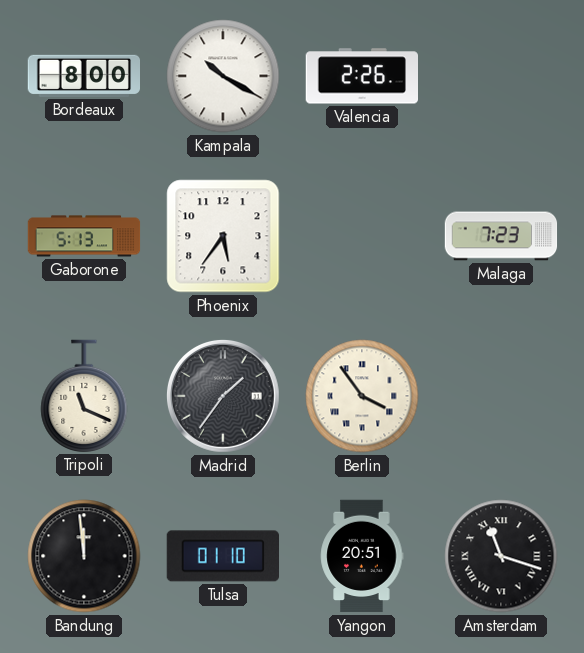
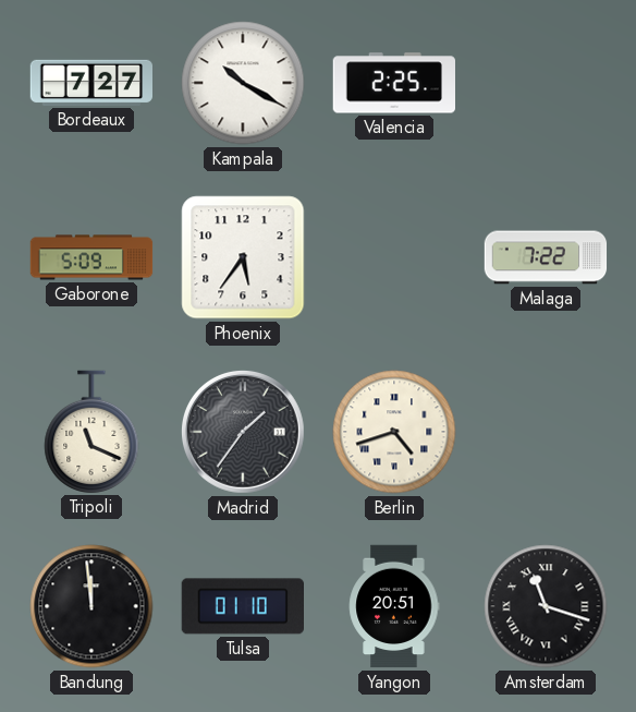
Bordeaux: 8:00 -> 7:27
Valencia: 2:26 -> 2:25
Gaborone: 5:13 -> 5:09
Malaga: 7:23 -> 7:22
Berlin: 3:54 -> 4:42
